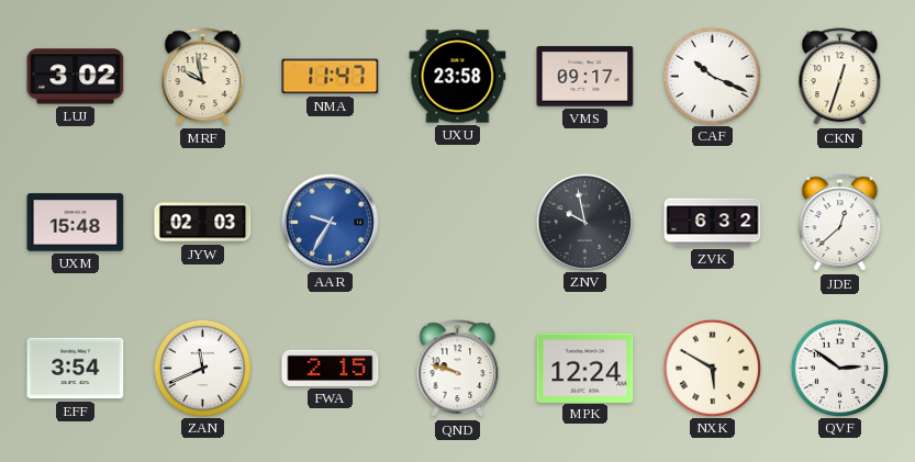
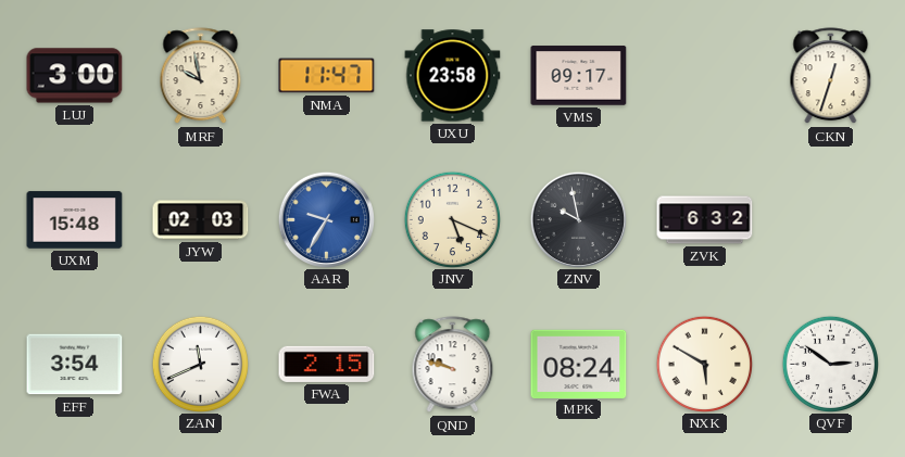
LUJ: 3:02 -> 3:00
CAF: 10:19 -> none
JNV: none -> 5:19
JDE: 12:38 -> none
MPK: 12:24 -> 08:24
